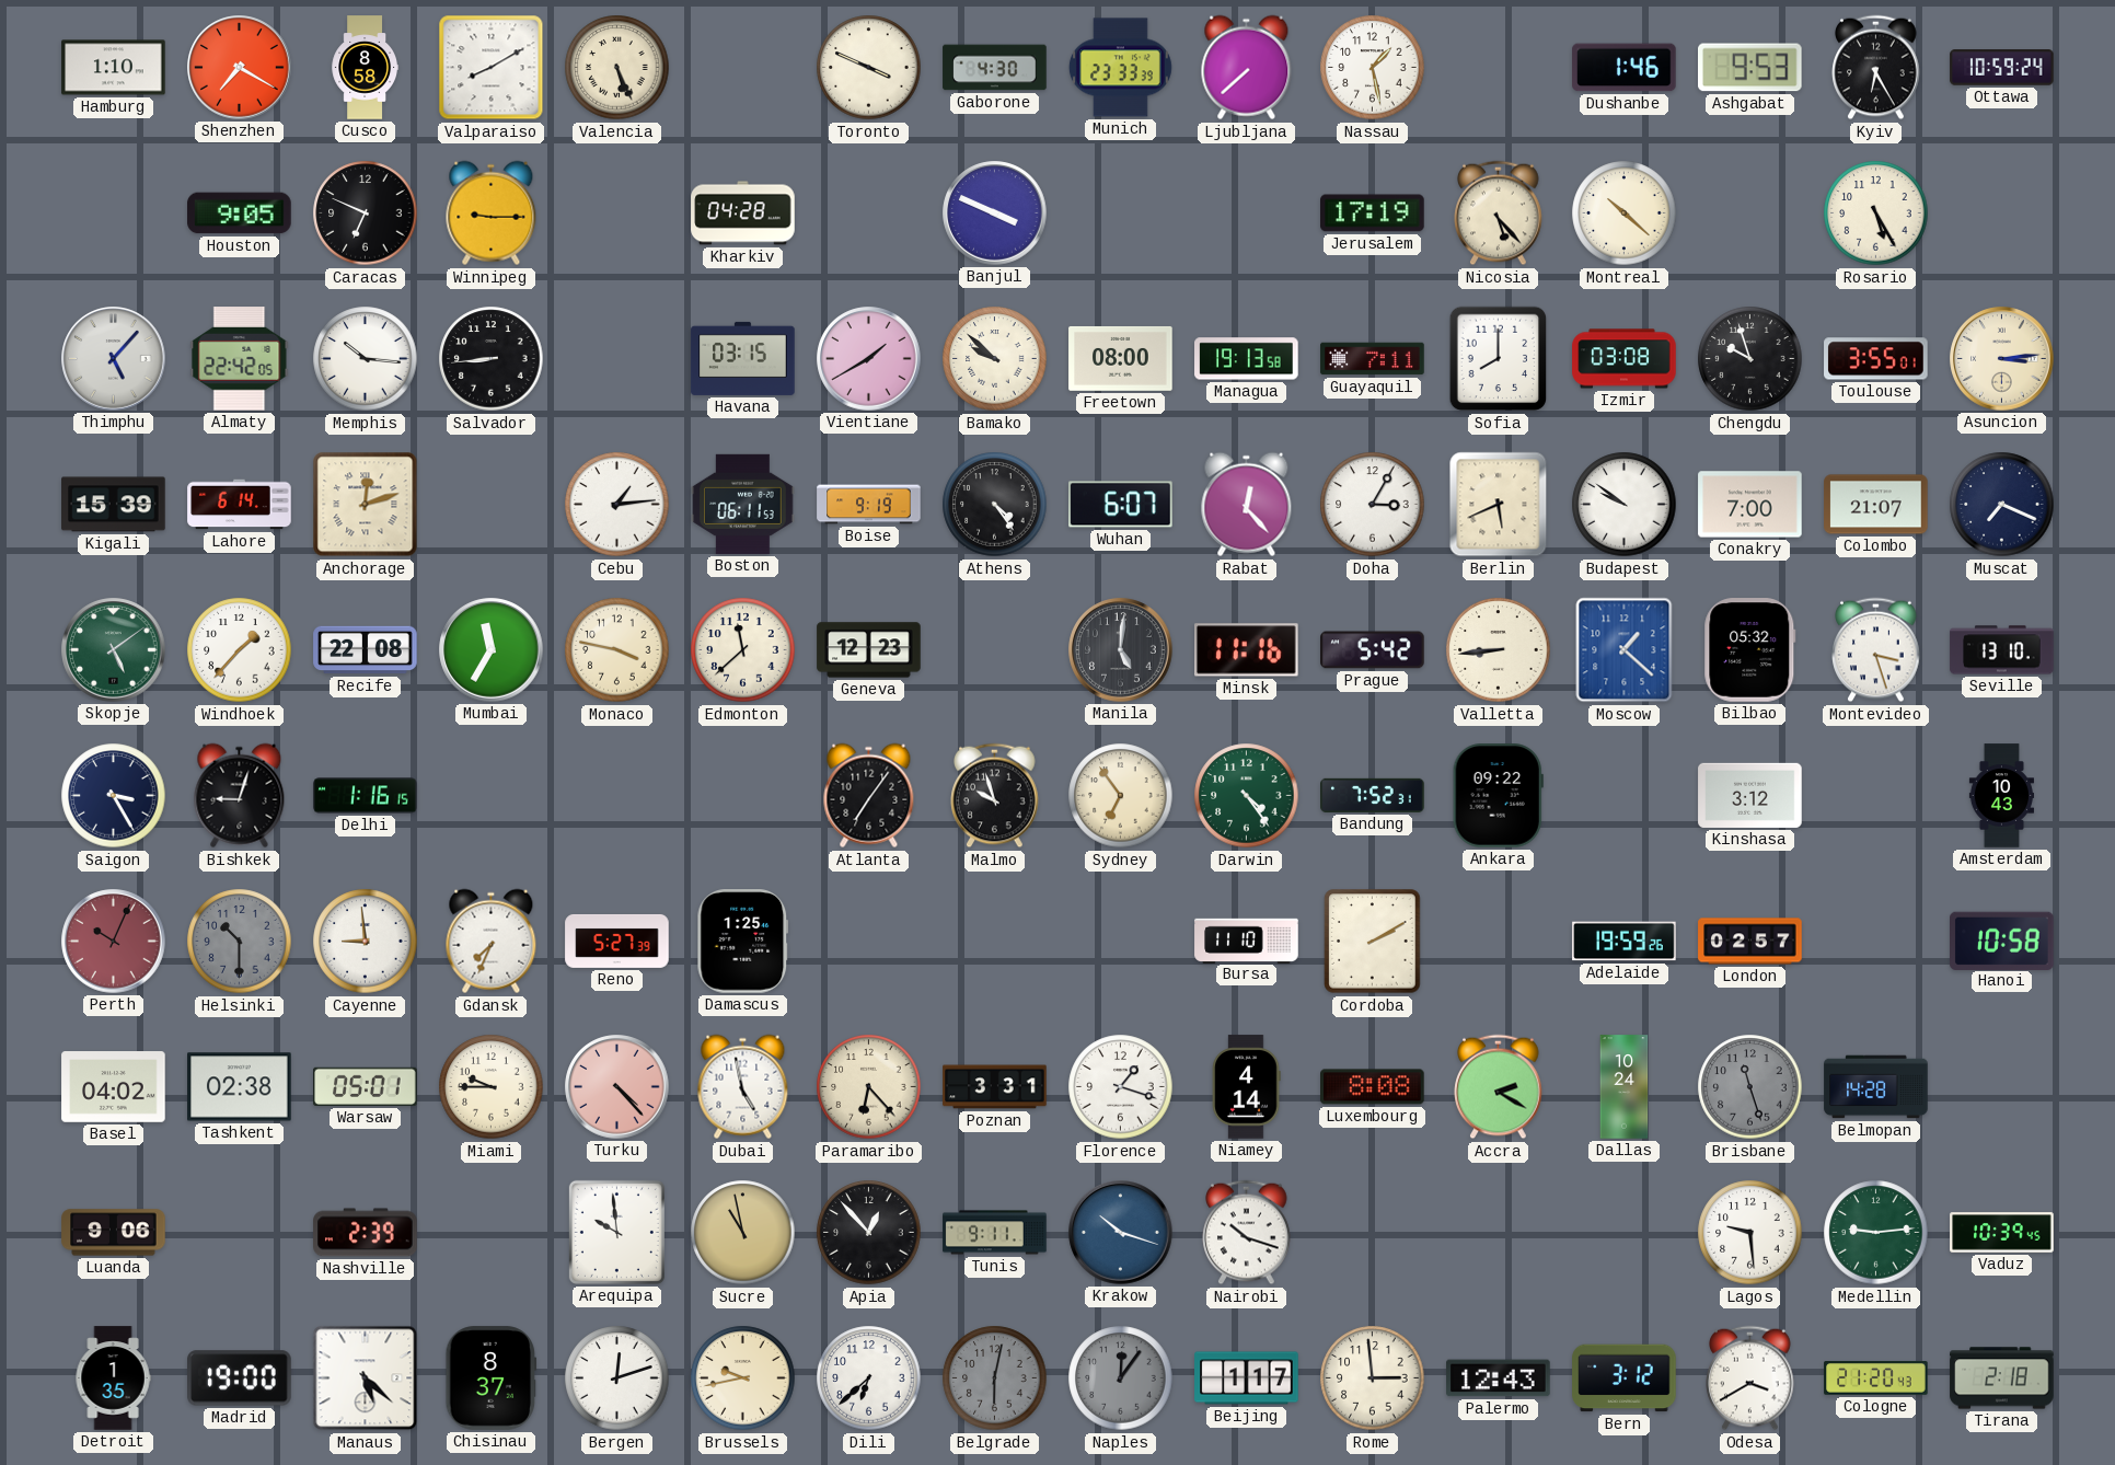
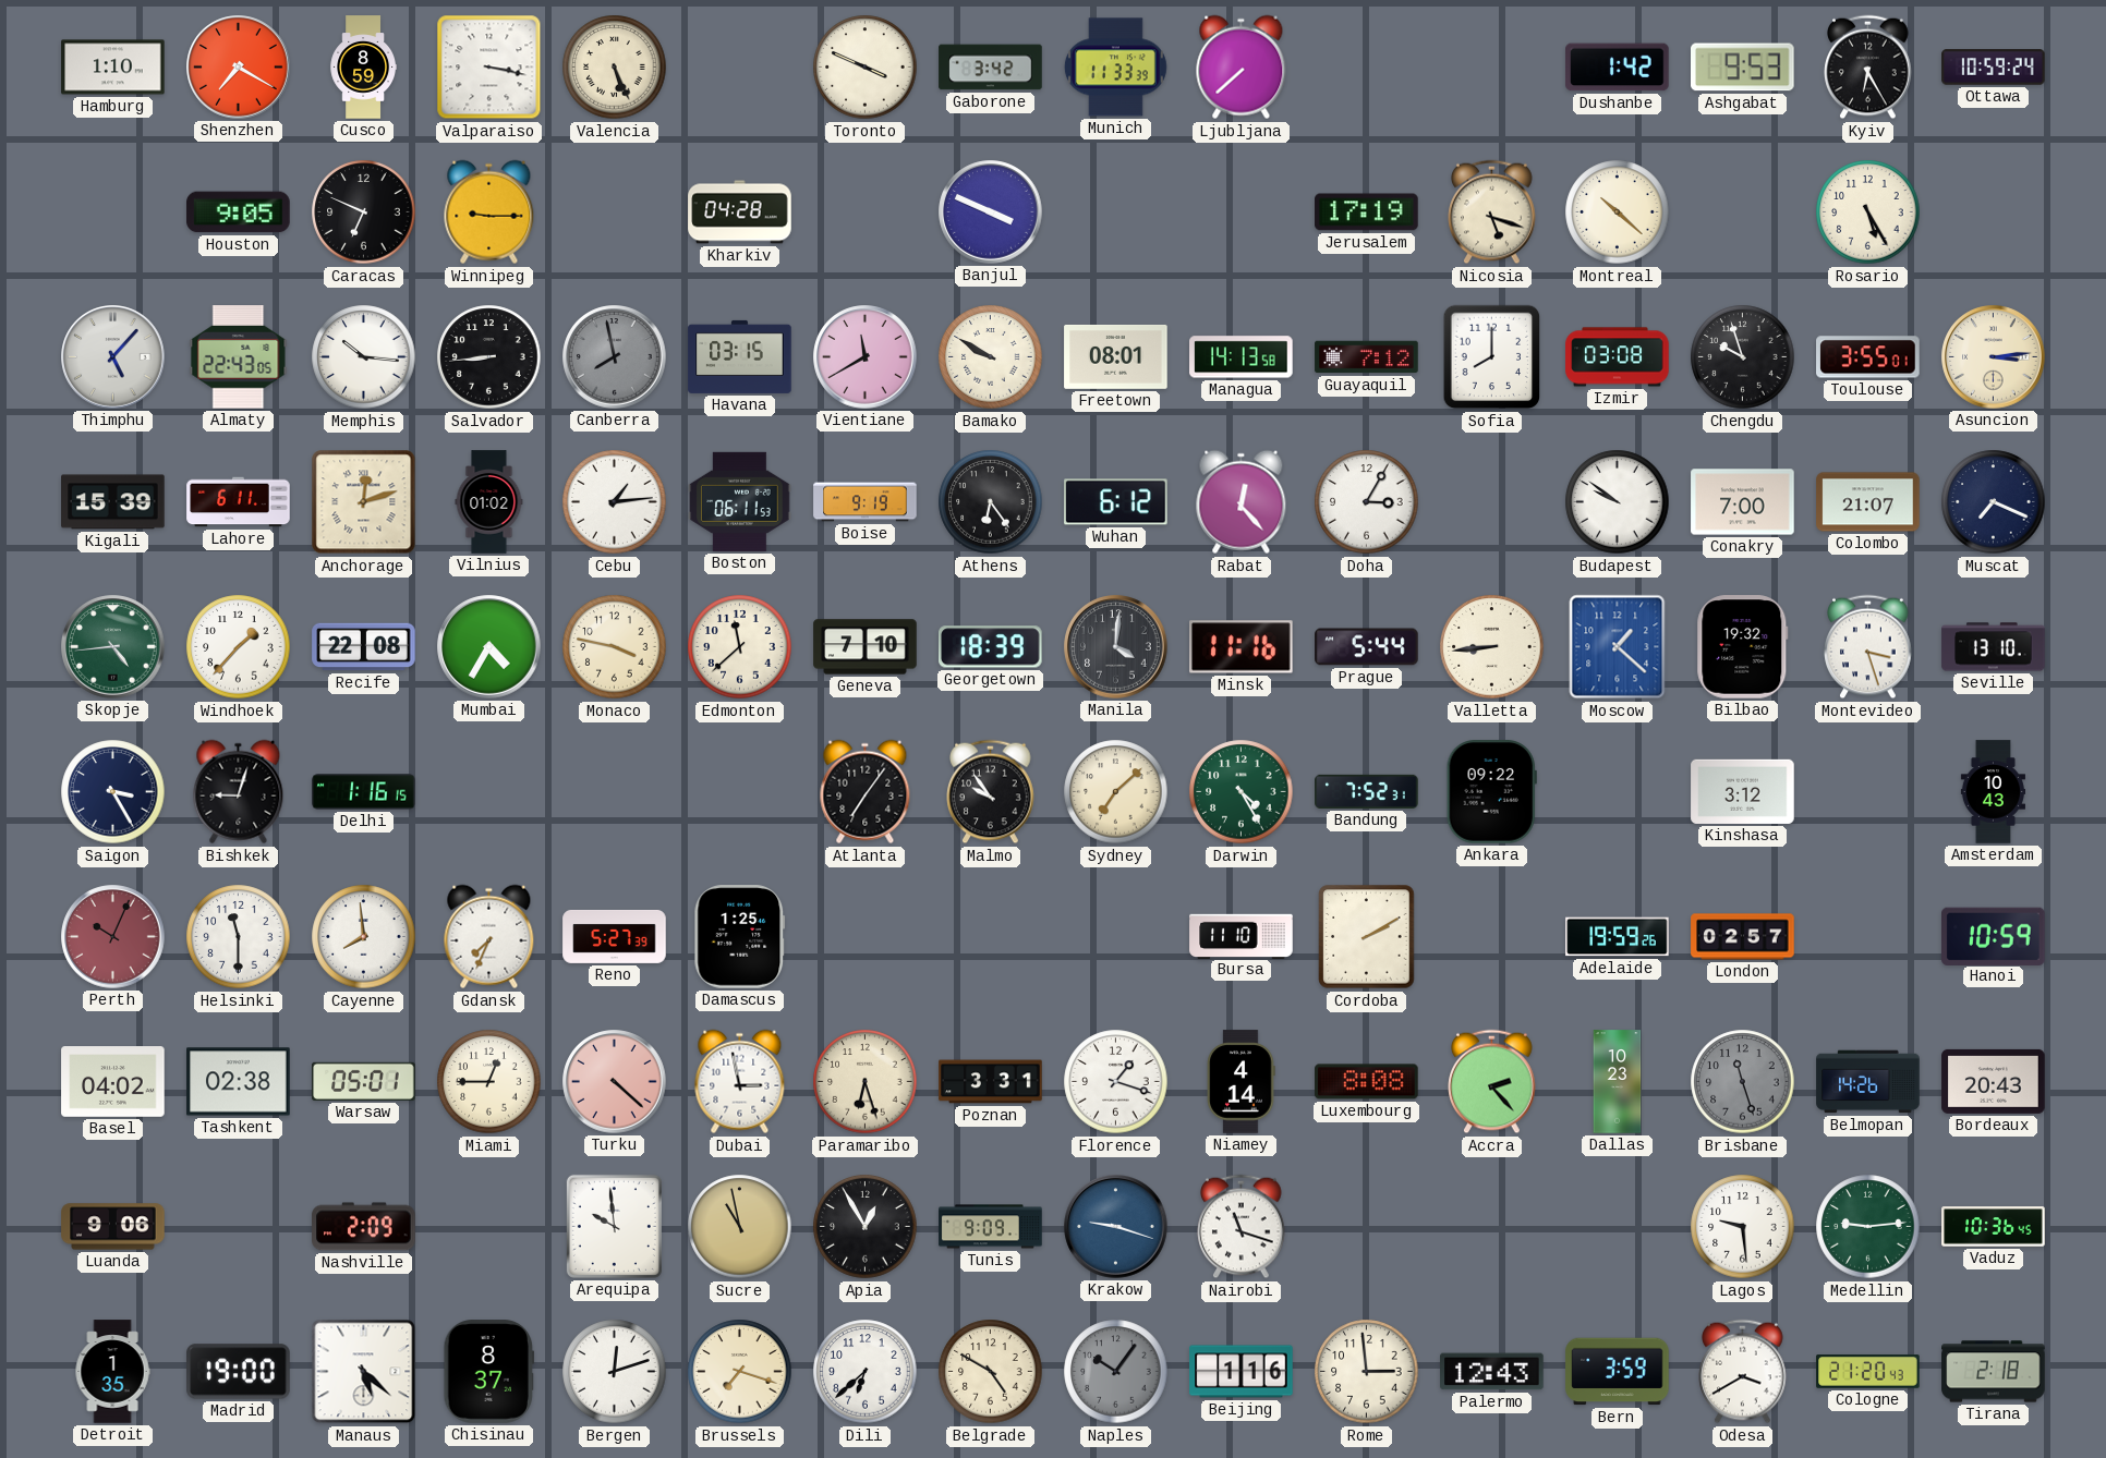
Cusco: 8:58 -> 8:59
Valparaiso: 8:10 -> 3:17
Gaborone: 4:30 -> 3:42
Munich: 23:33 -> 11:33
Nassau: 1:28 -> none
Dushanbe: 1:46 -> 1:42
Nicosia: 5:23 -> 5:18
Almaty: 22:42 -> 22:43
Canberra: none -> 7:58
Vientiane: 1:40 -> 11:40
Bamako: 9:52 -> 9:50
Freetown: 08:00 -> 08:01
Managua: 19:13 -> 14:13
Guayaquil: 7:11 -> 7:12
Lahore: 6:14 -> 6:11
Vilnius: none -> 01:02
Athens: 4:24 -> 6:24
Wuhan: 6:07 -> 6:12
Berlin: 5:41 -> none
Skopje: 5:09 -> 4:44
Mumbai: 11:35 -> 4:35
Geneva: 12:23 -> 7:10
Georgetown: none -> 18:39
Manila: 5:01 -> 4:01
Prague: 5:42 -> 5:44
Bilbao: 05:32 -> 19:32
Malmo: 9:57 -> 9:54
Sydney: 6:54 -> 7:08
Darwin: 4:24 -> 4:25
Helsinki: 10:30 -> 11:30
Helsinki dial: grey -> white
Cayenne: 8:59 -> 7:59
Hanoi: 10:58 -> 10:59
Miami: 9:45 -> 12:45
Turku: 4:23 -> 4:22
Dubai: 4:58 -> 2:58
Paramaribo: 6:23 -> 6:27
Accra: 2:20 -> 2:23
Dallas: 10:24 -> 10:23
Belmopan: 14:28 -> 14:26
Bordeaux: none -> 20:43
Nashville: 2:39 -> 2:09
Apia: 12:53 -> 12:55
Tunis: 9:11 -> 9:09
Krakow: 10:18 -> 9:18
Nairobi: 10:18 -> 11:18
Vaduz: 10:39 -> 10:36
Brussels: 9:43 -> 7:18
Belgrade: 6:02 -> 4:50
Belgrade dial: grey -> cream
Naples: 12:06 -> 10:06
Beijing: 1:17 -> 1:16
Bern: 3:12 -> 3:59
